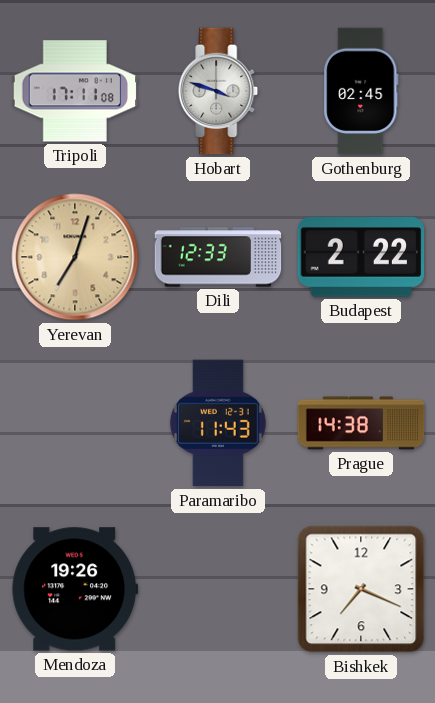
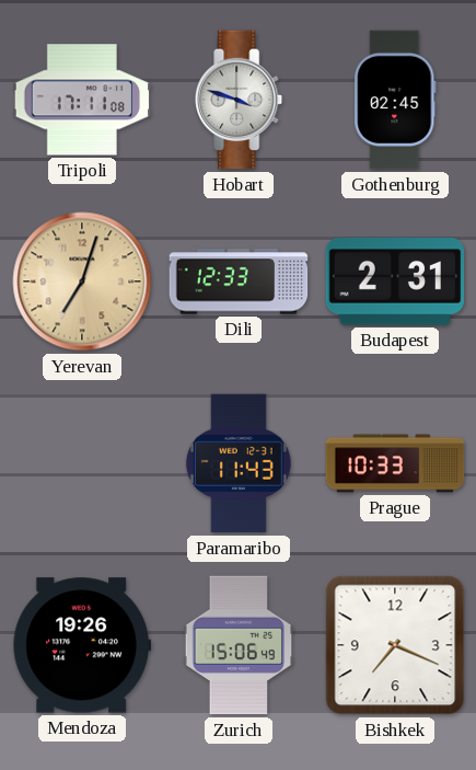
Budapest: 2:22 -> 2:31
Prague: 14:38 -> 10:33
Zurich: none -> 15:06
